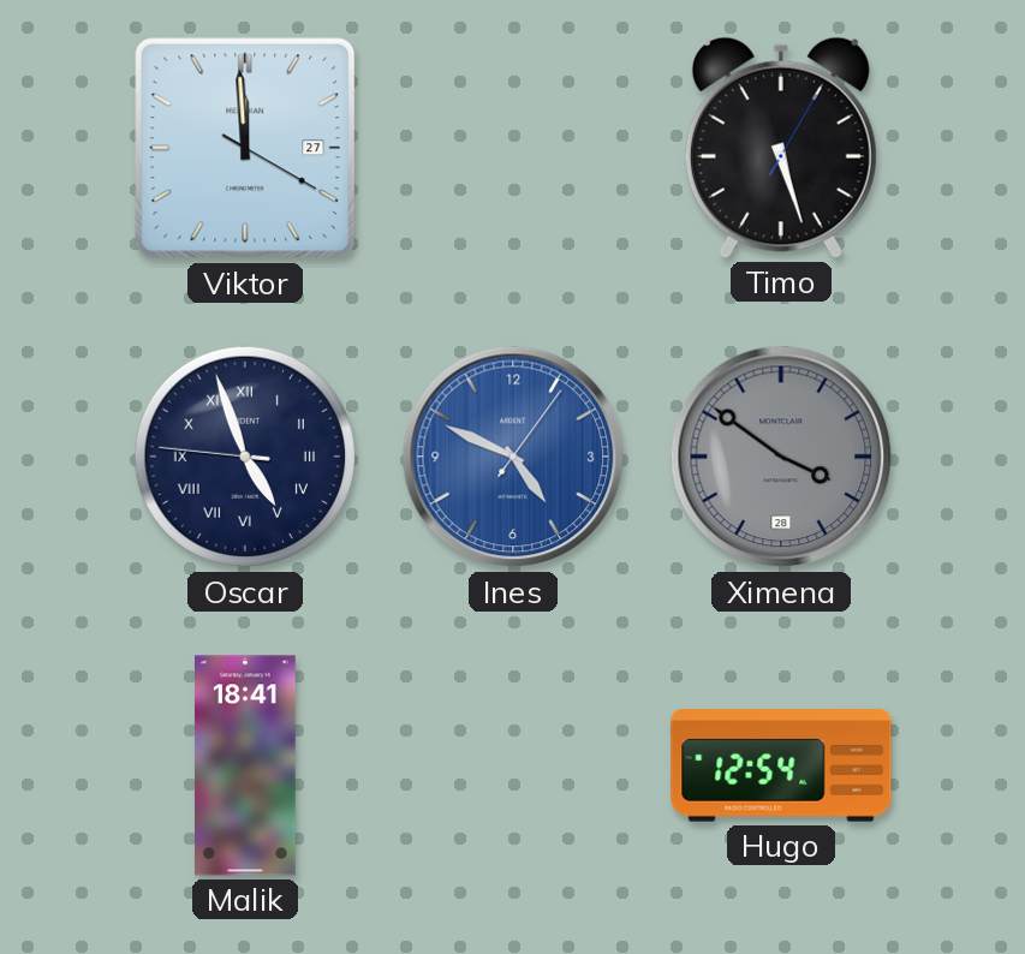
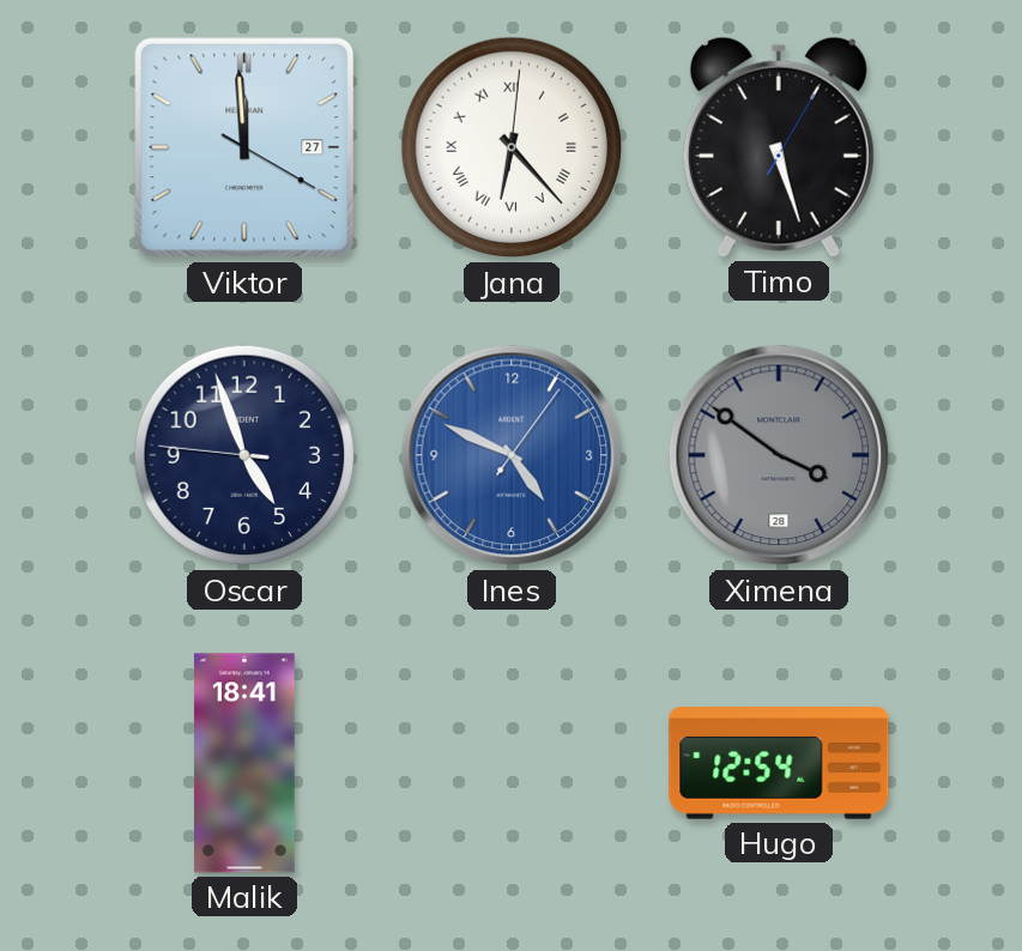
Jana: none -> 6:23
Oscar numerals: Roman -> Arabic
